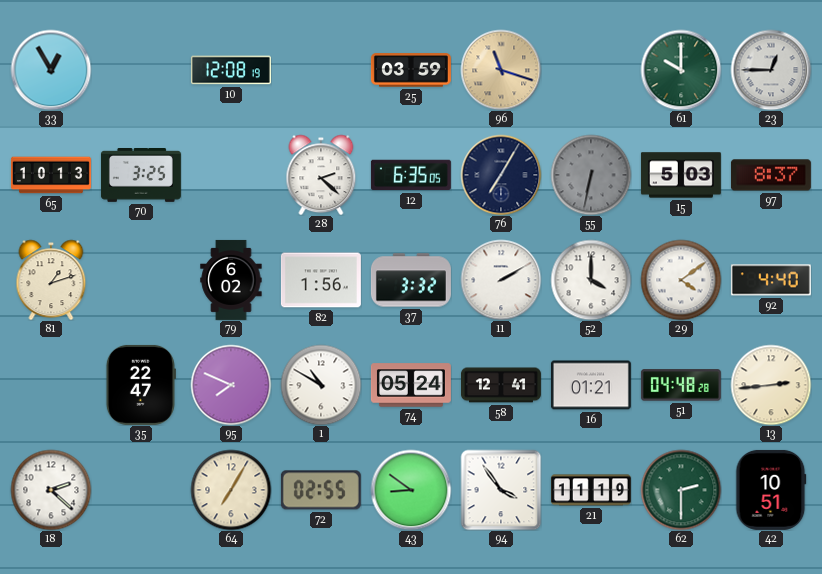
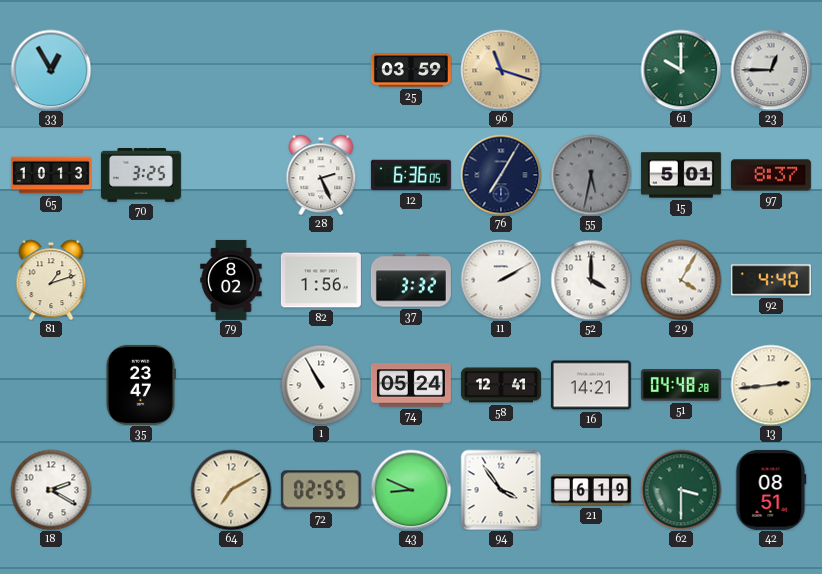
10: 12:08 -> none
28: 2:22 -> 2:26
12: 6:35 -> 6:36
55: 6:32 -> 5:32
15: 5:03 -> 5:01
79: 6:02 -> 8:02
29: 4:09 -> 4:05
35: 22:47 -> 23:47
95: 7:49 -> none
1: 10:50 -> 10:55
16: 01:21 -> 14:21
18: 2:22 -> 2:20
64: 7:05 -> 7:10
43: 8:51 -> 8:49
21: 11:19 -> 6:19
62: 2:30 -> 3:30
42: 10:51 -> 08:51
